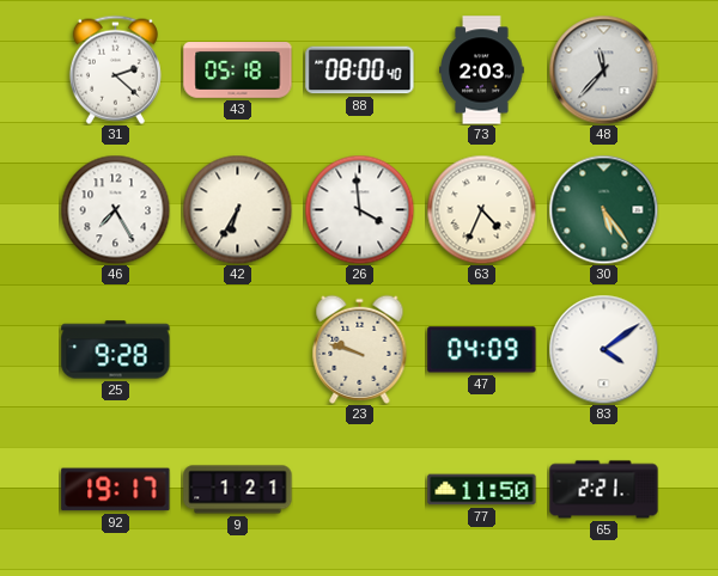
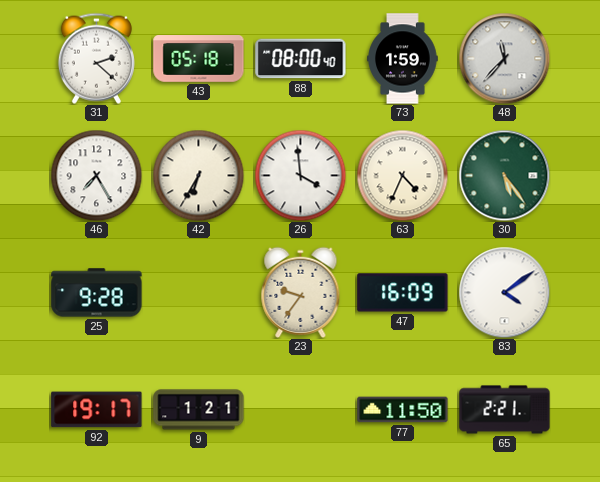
73: 2:03 -> 1:59
23: 9:48 -> 9:36
47: 04:09 -> 16:09
